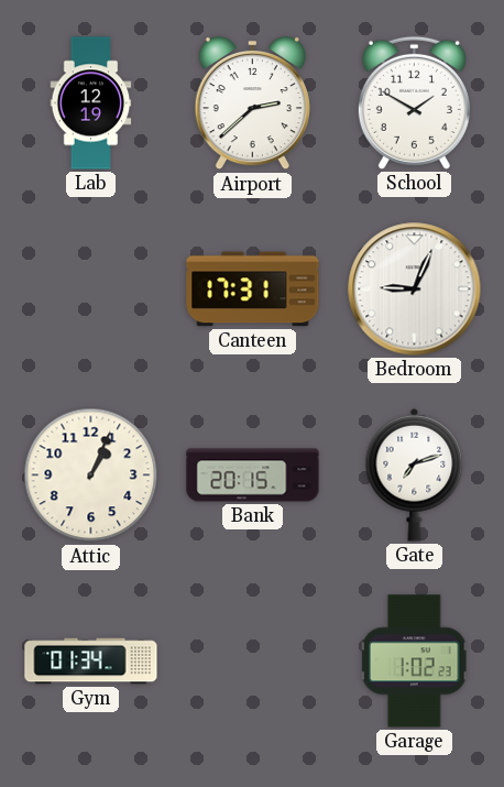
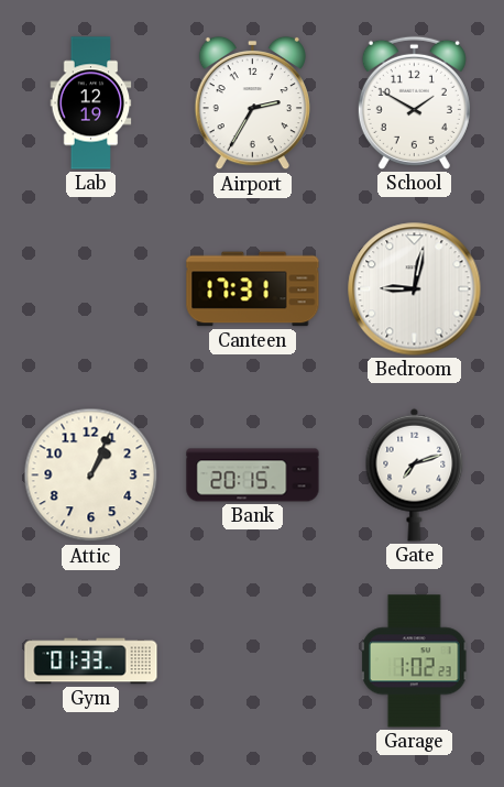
Airport: 2:38 -> 2:35
Bedroom: 9:04 -> 9:02
Gym: 01:34 -> 01:33
